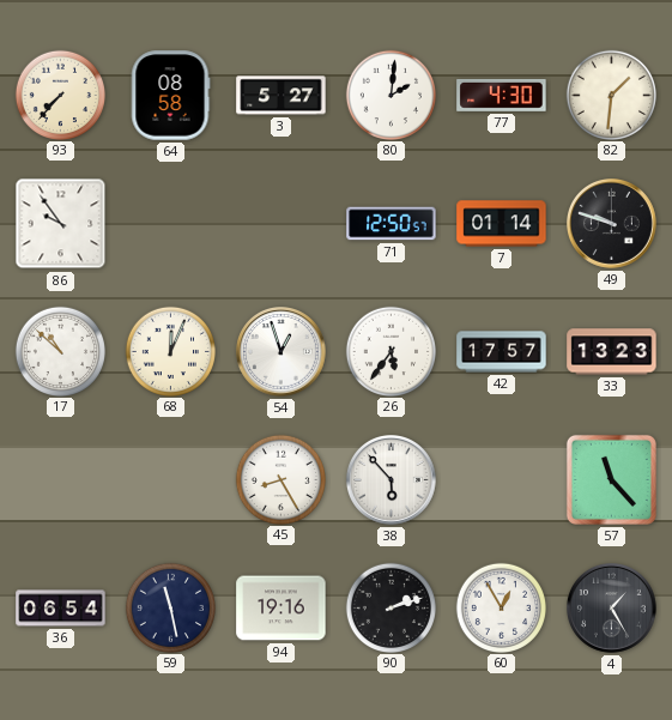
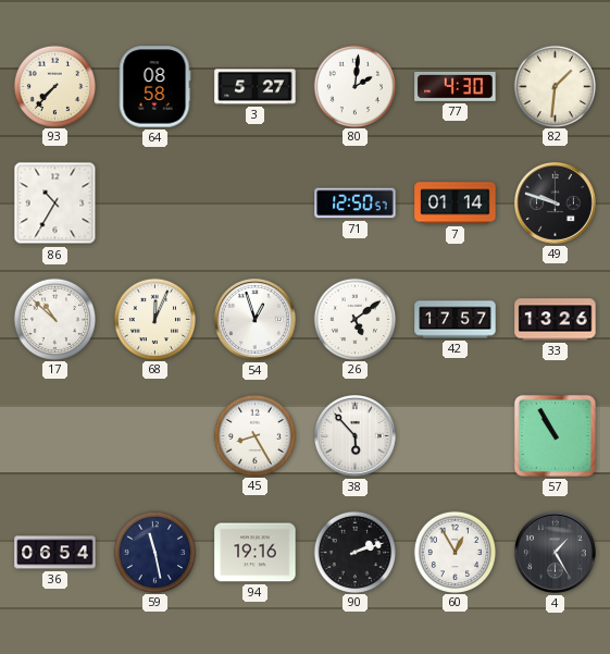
86: 9:54 -> 10:35
26: 5:36 -> 5:09
33: 13:23 -> 13:26
57: 11:23 -> 10:55
